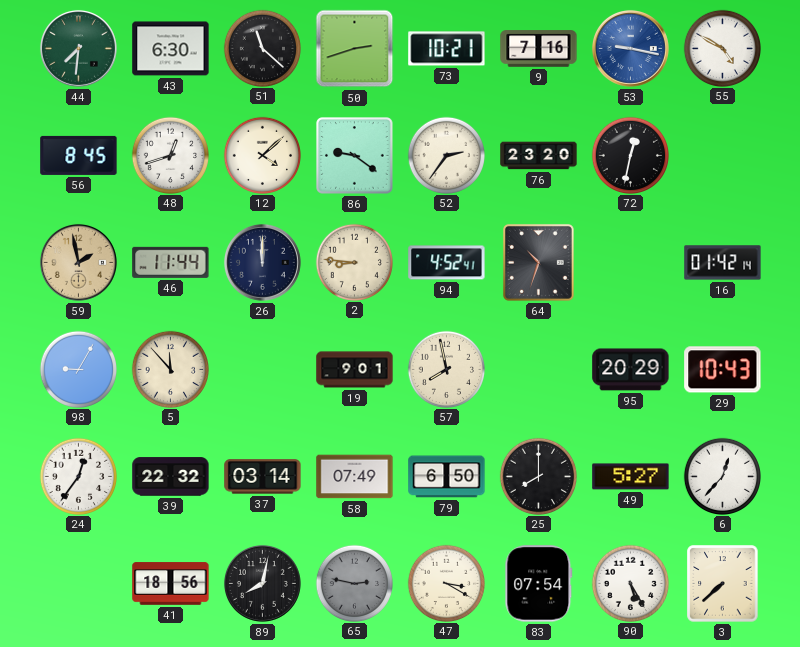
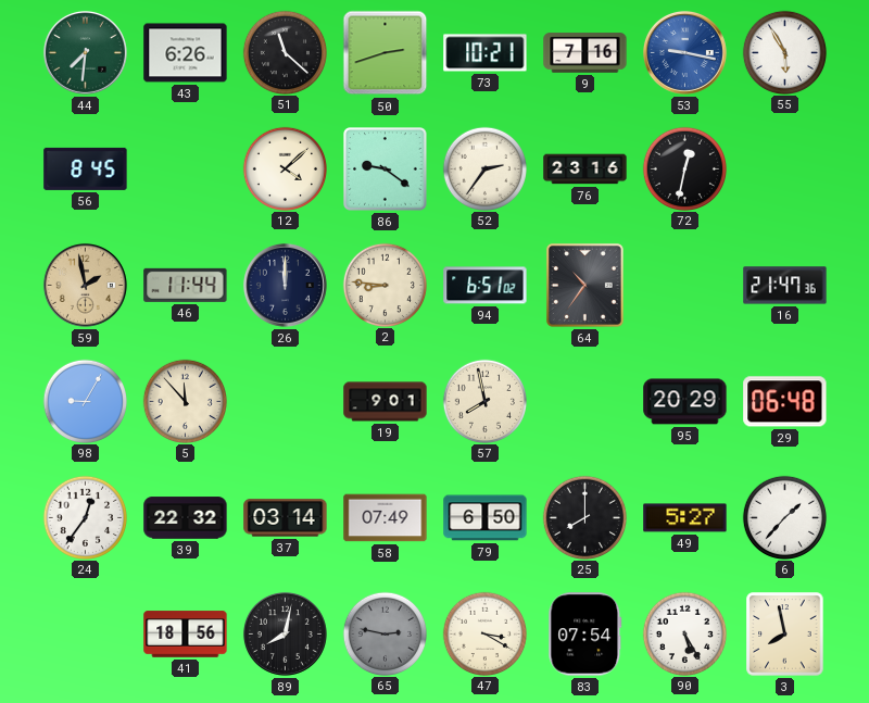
43: 6:30 -> 6:26
55: 4:50 -> 5:55
48: 12:42 -> none
76: 23:20 -> 23:16
94: 4:52 -> 6:51
64: 10:33 -> 10:36
16: 01:42 -> 21:47
29: 10:43 -> 06:48
6: 12:37 -> 1:37
3: 7:38 -> 7:58
